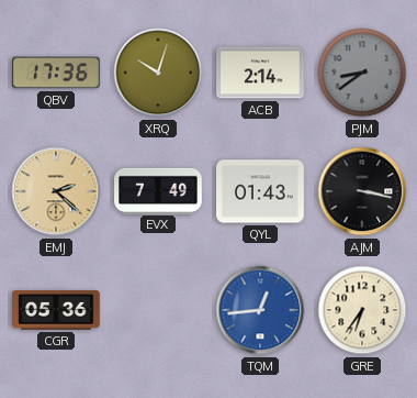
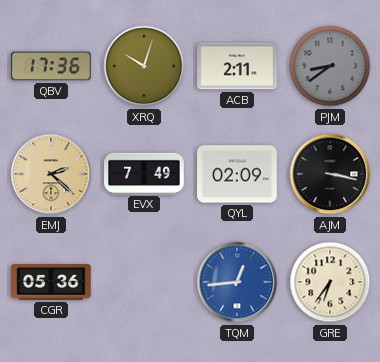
ACB: 2:14 -> 2:11
QYL: 01:43 -> 02:09
